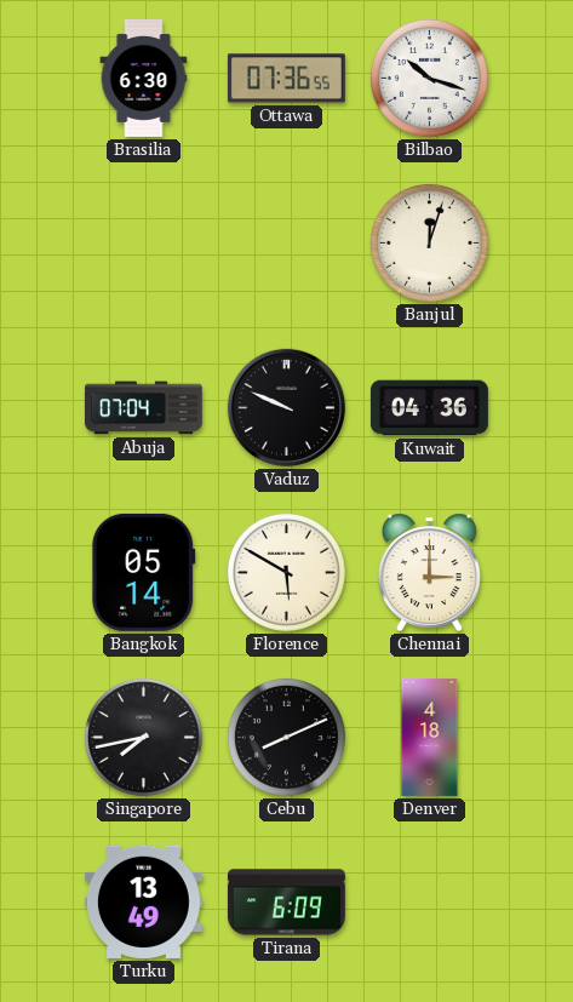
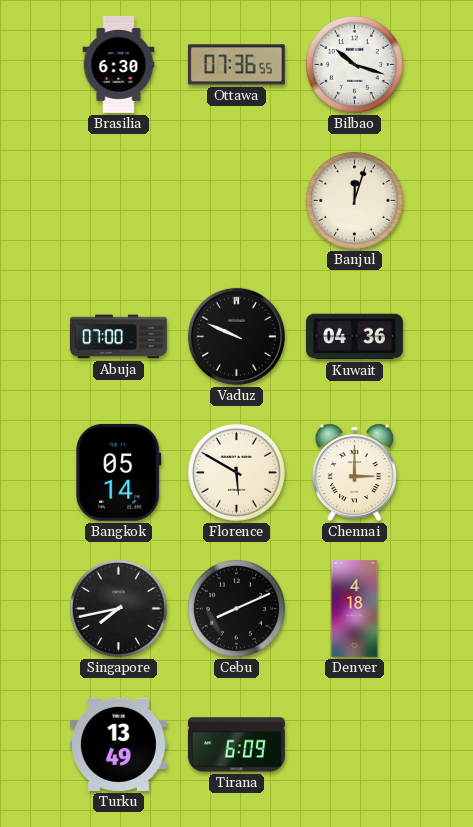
Abuja: 07:04 -> 07:00
